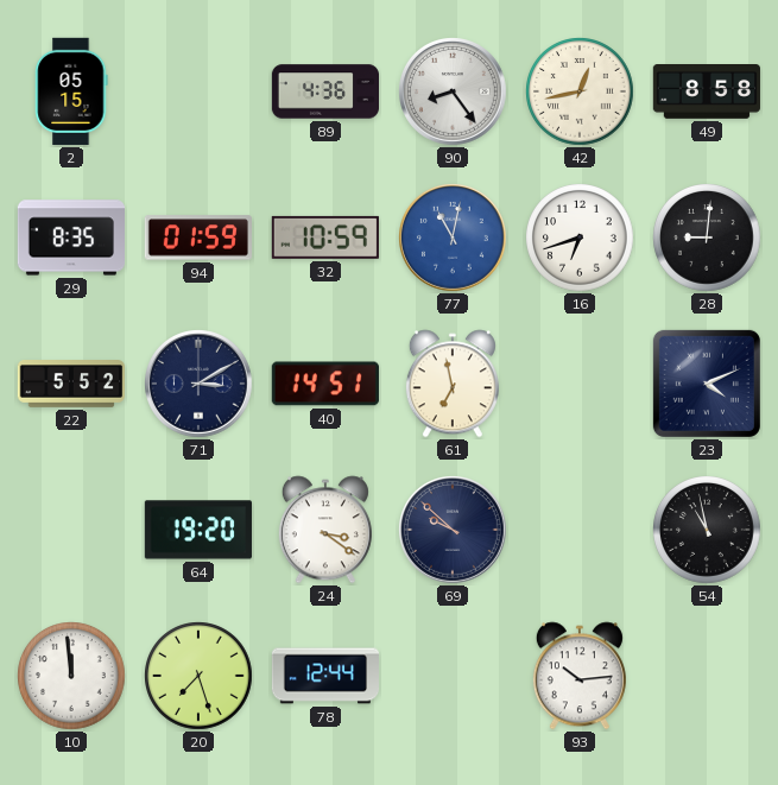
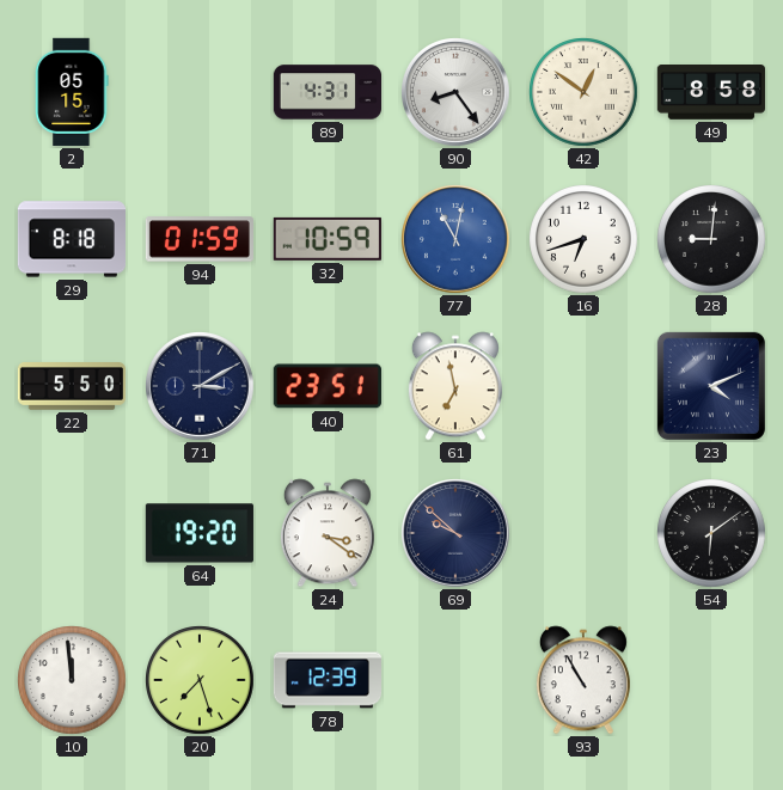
89: 4:36 -> 4:31
42: 12:43 -> 12:51
29: 8:35 -> 8:18
22: 5:52 -> 5:50
40: 14:51 -> 23:51
54: 10:58 -> 6:09
78: 12:44 -> 12:39
93: 10:14 -> 10:55
